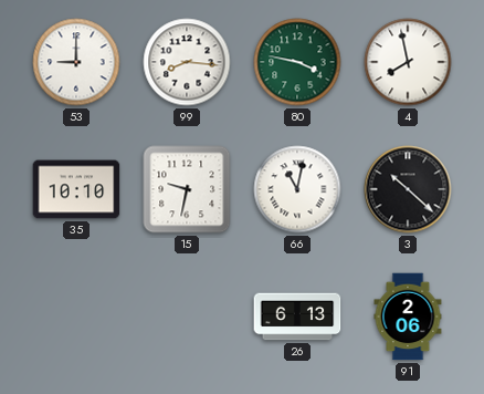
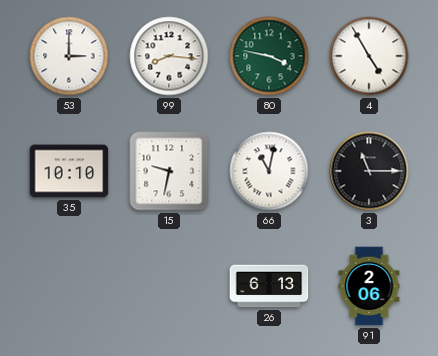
53: 9:00 -> 3:00
4: 7:58 -> 4:55
3: 10:22 -> 11:15
